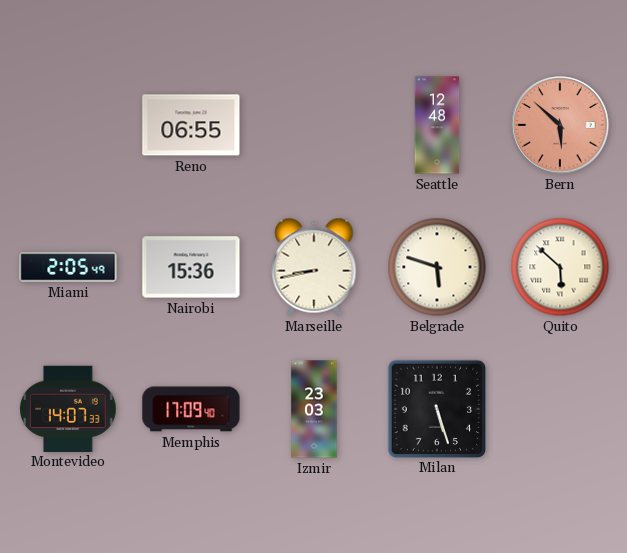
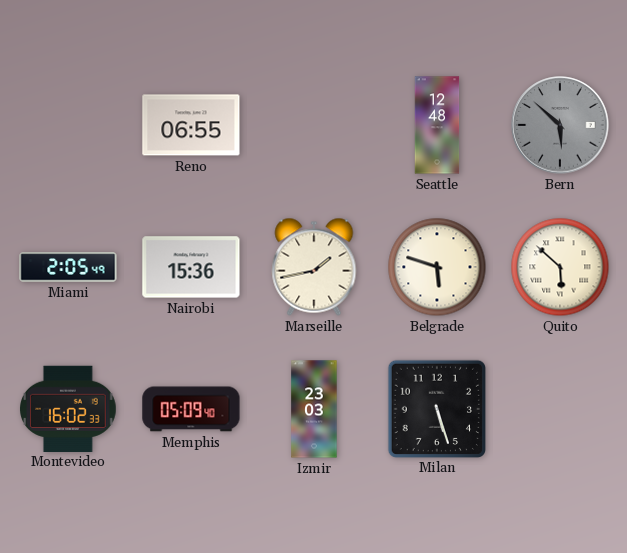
Bern dial: salmon -> grey
Marseille: 8:43 -> 1:43
Montevideo: 14:07 -> 16:02
Memphis: 17:09 -> 05:09
